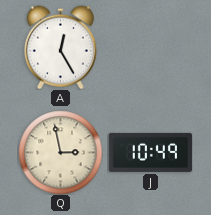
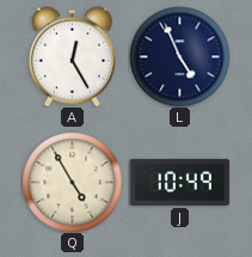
L: none -> 4:56
Q: 2:58 -> 4:55
